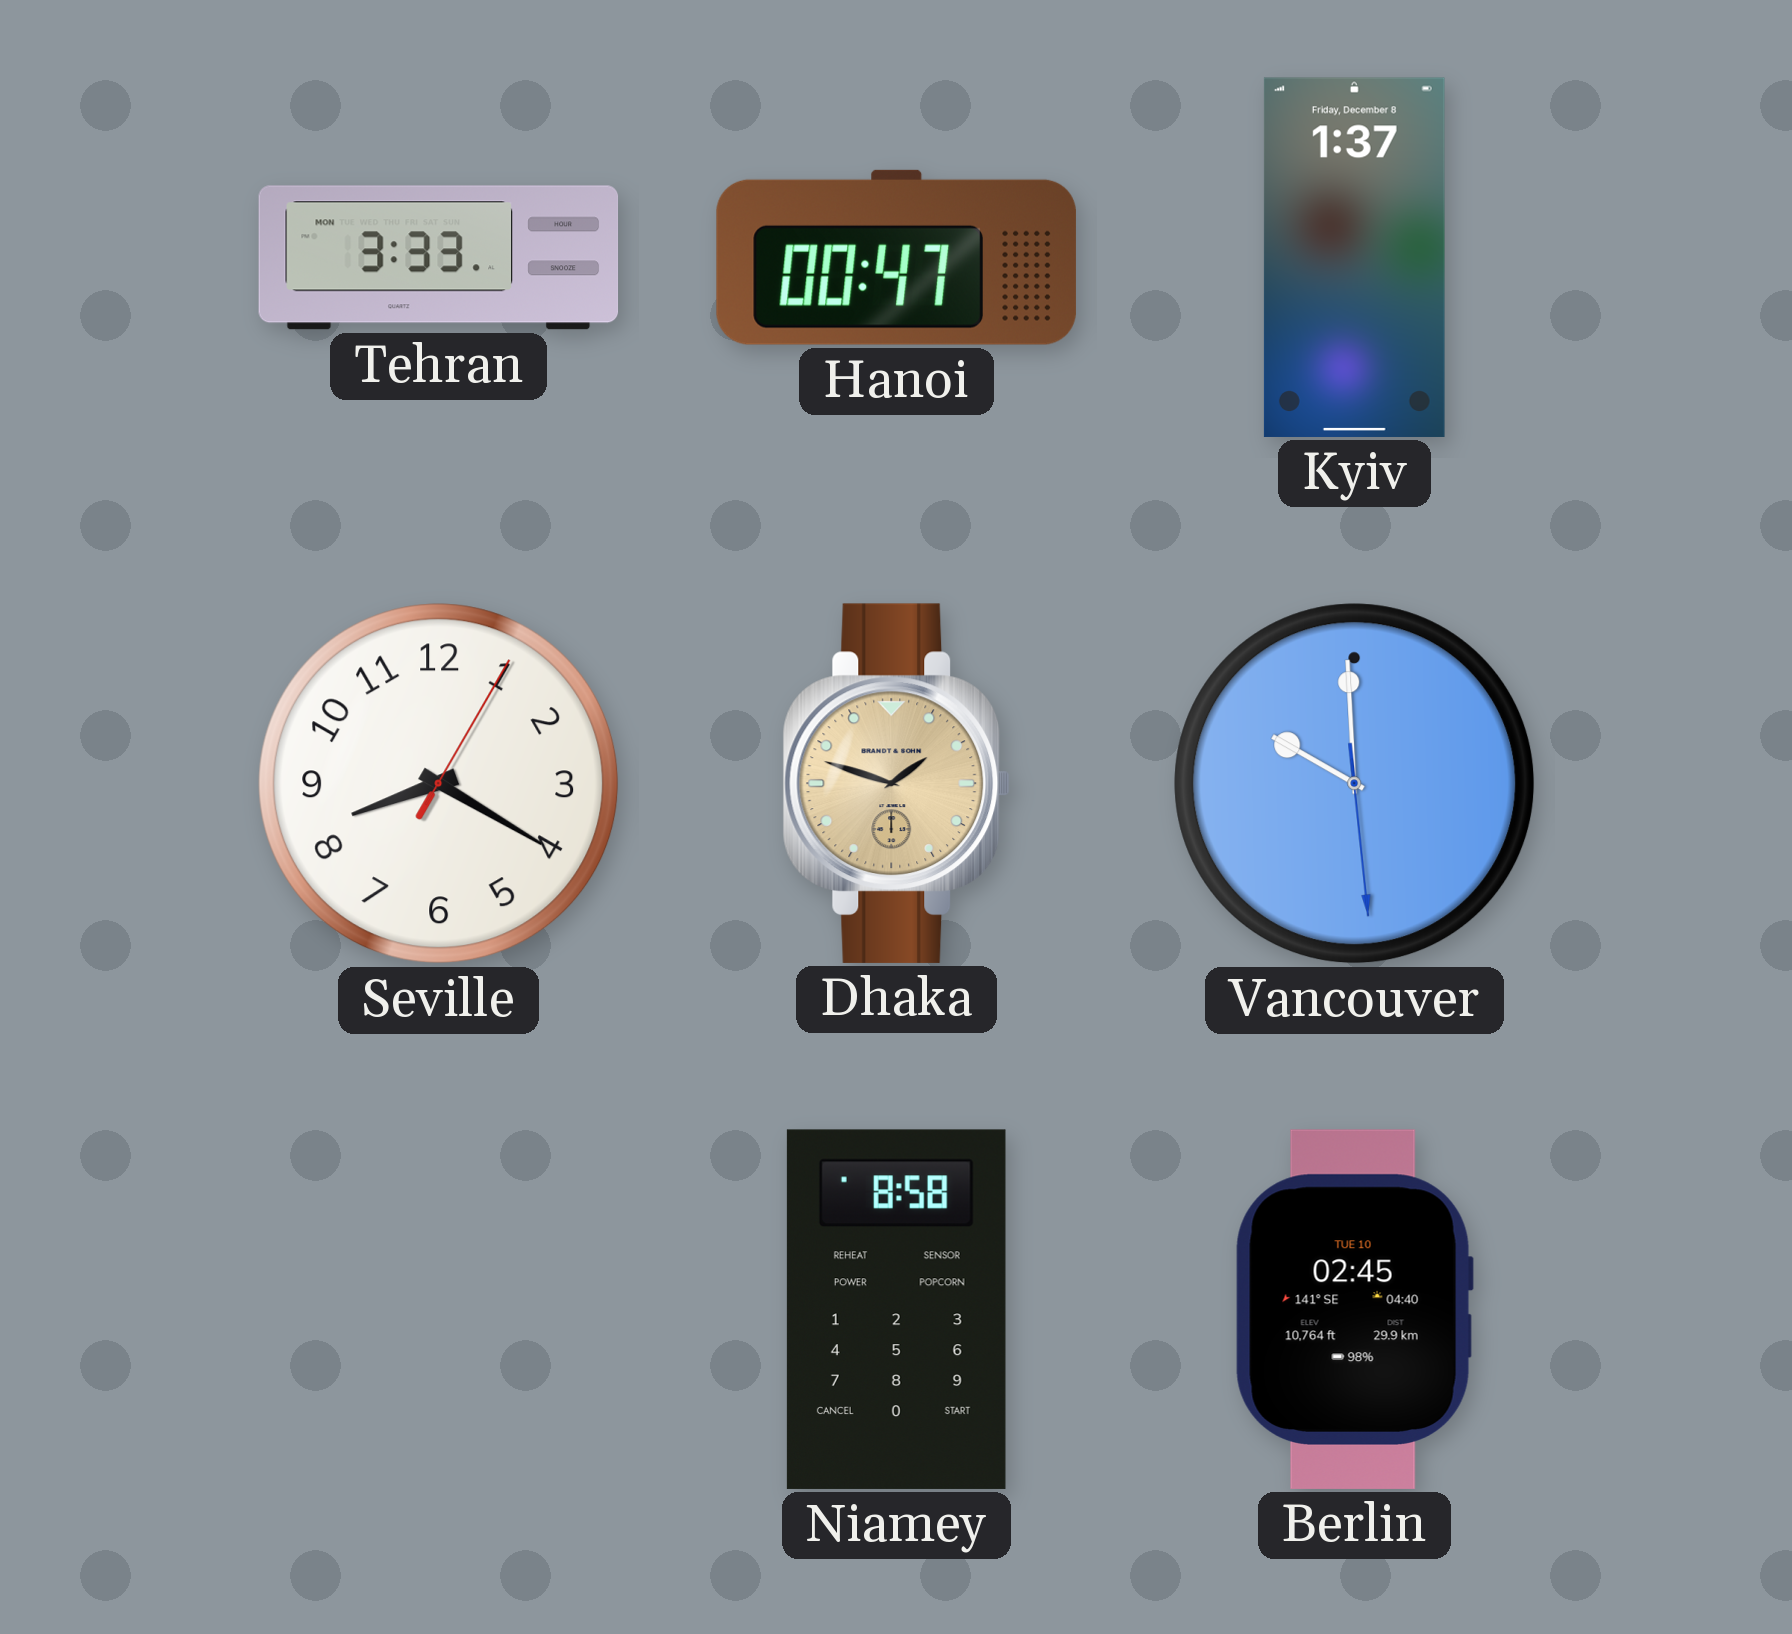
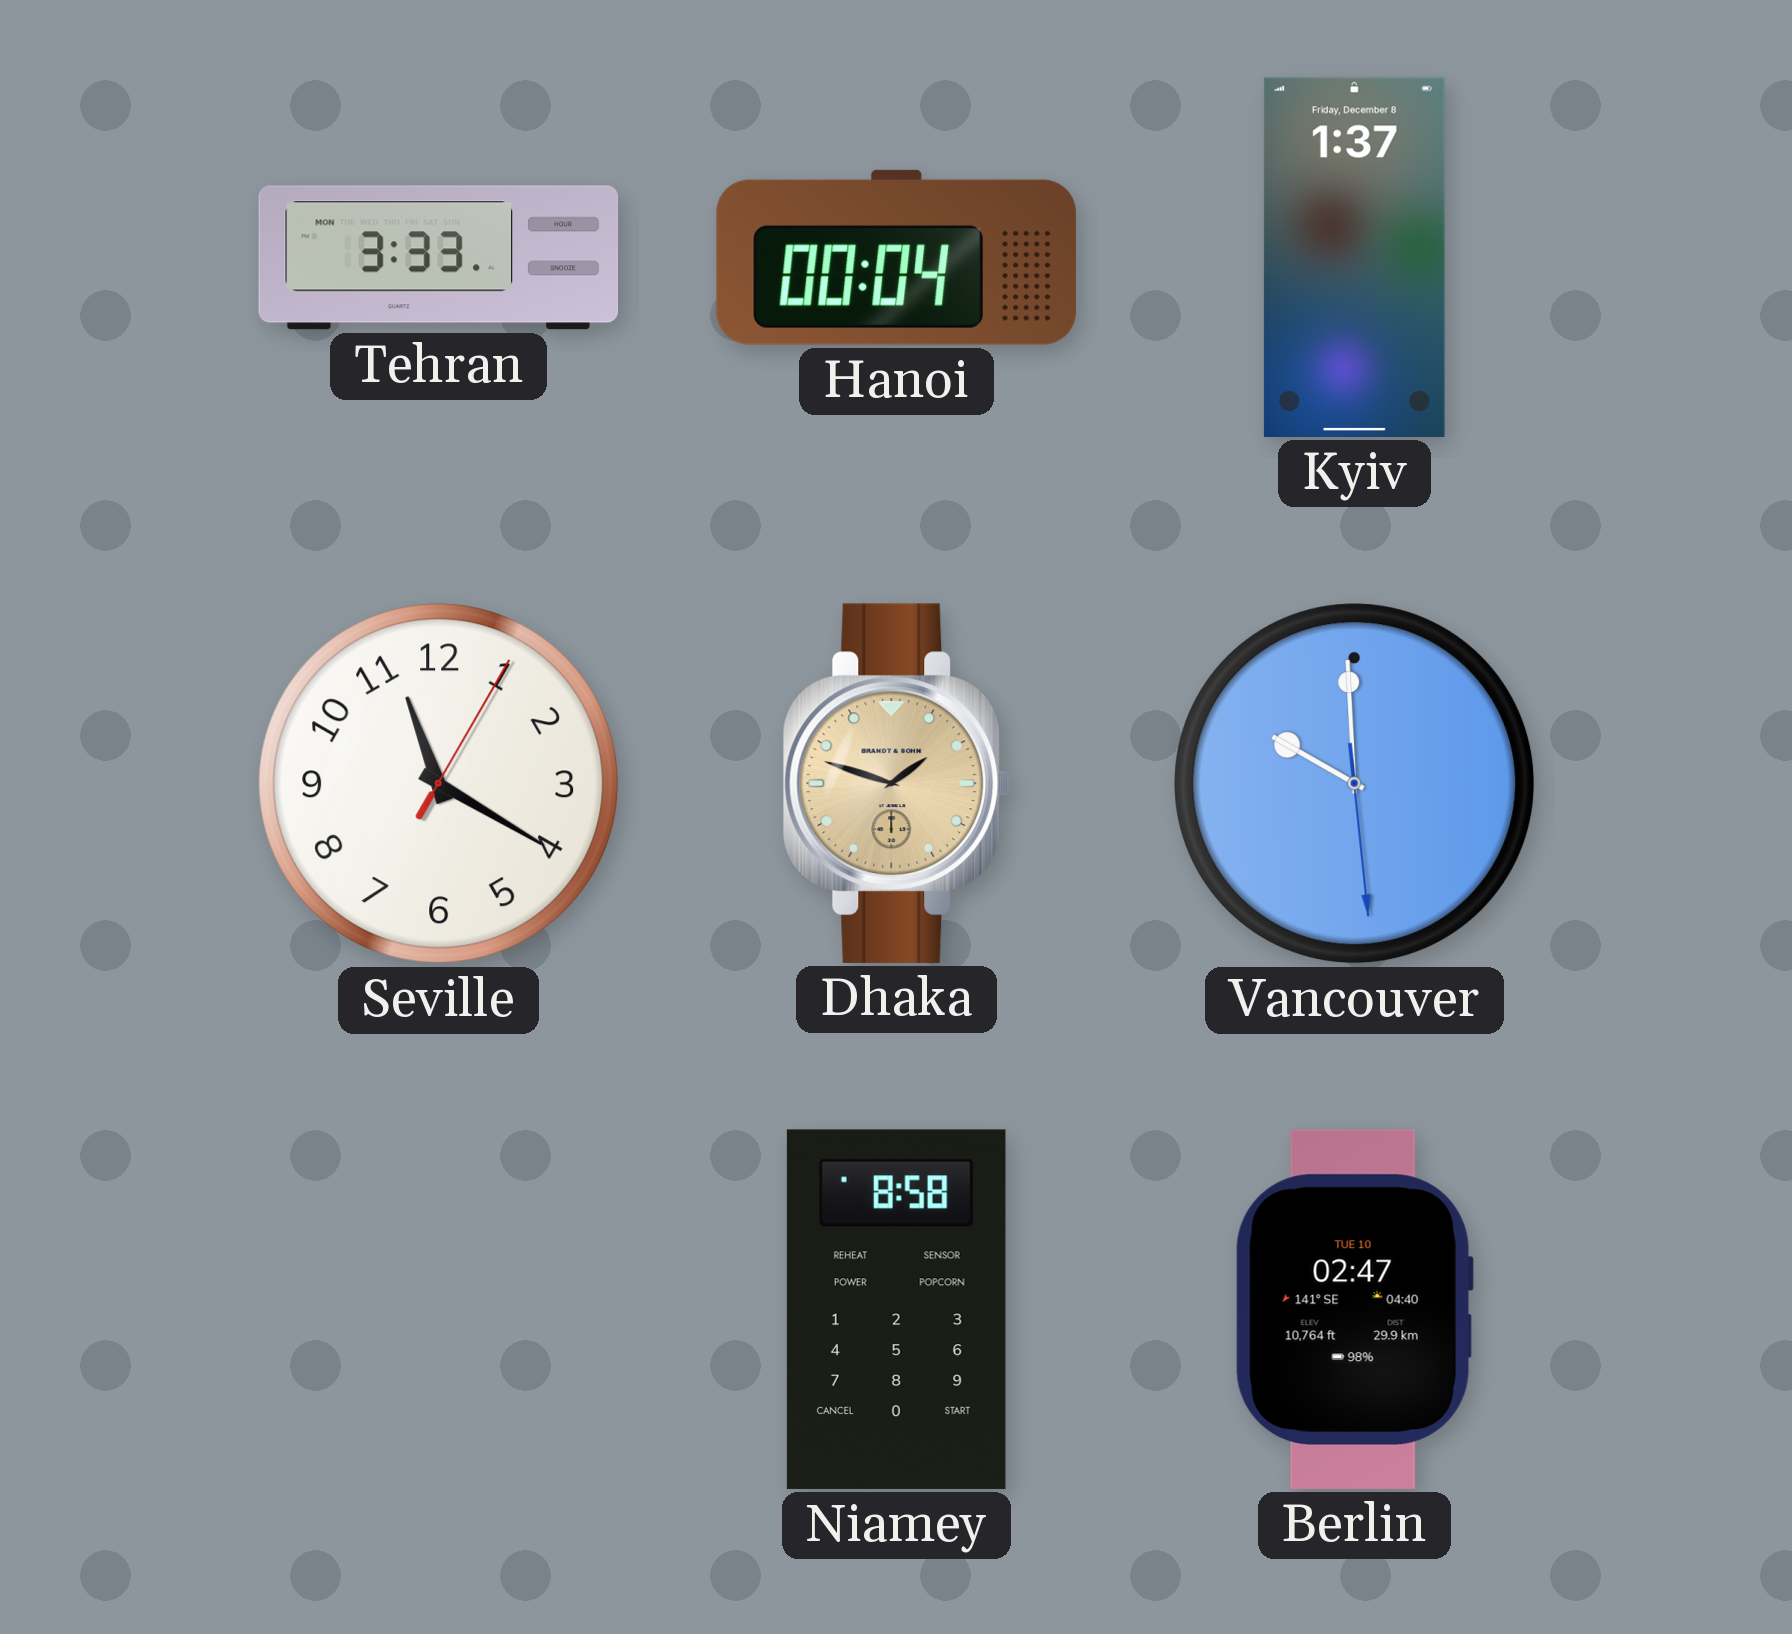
Hanoi: 00:47 -> 00:04
Seville: 8:20 -> 11:20
Berlin: 02:45 -> 02:47
